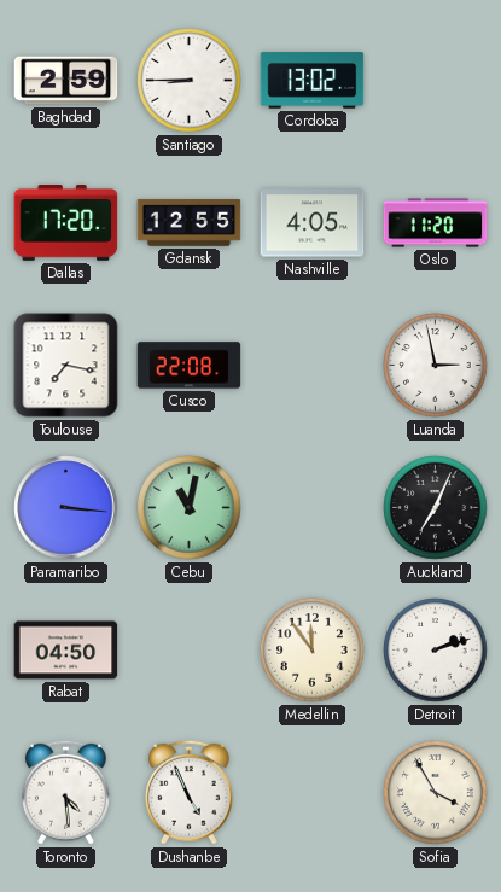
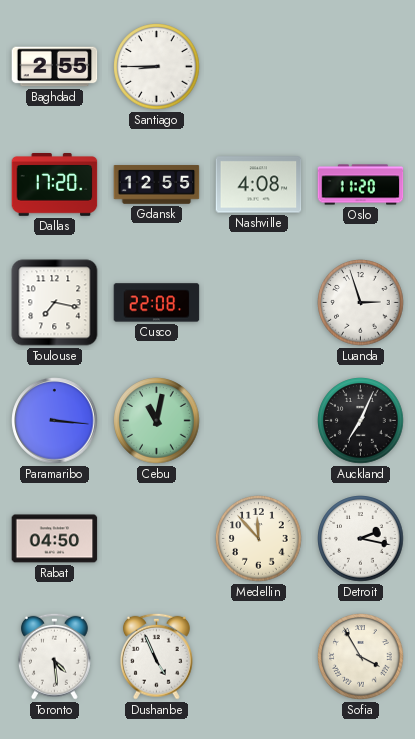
Baghdad: 2:59 -> 2:55
Cordoba: 13:02 -> none
Nashville: 4:05 -> 4:08
Luanda: 2:58 -> 2:57
Medellin: 11:54 -> 11:53
Detroit: 2:12 -> 2:17
